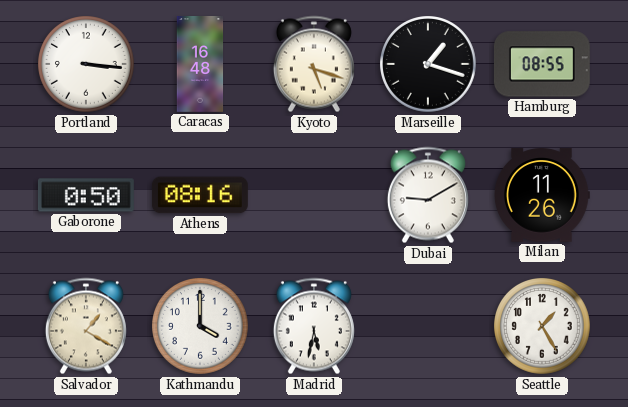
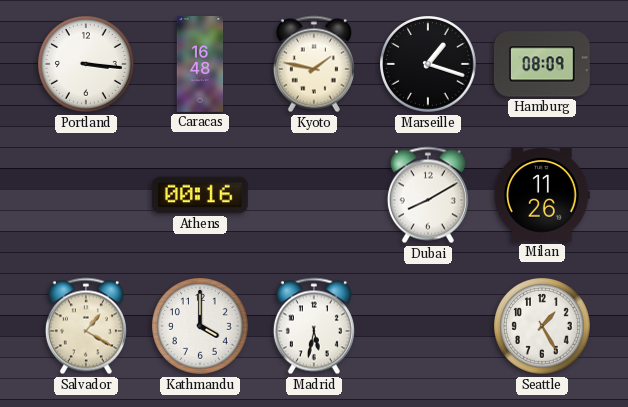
Kyoto: 5:18 -> 1:47
Hamburg: 08:55 -> 08:09
Gaborone: 0:50 -> none
Athens: 08:16 -> 00:16
Dubai: 9:10 -> 8:10
